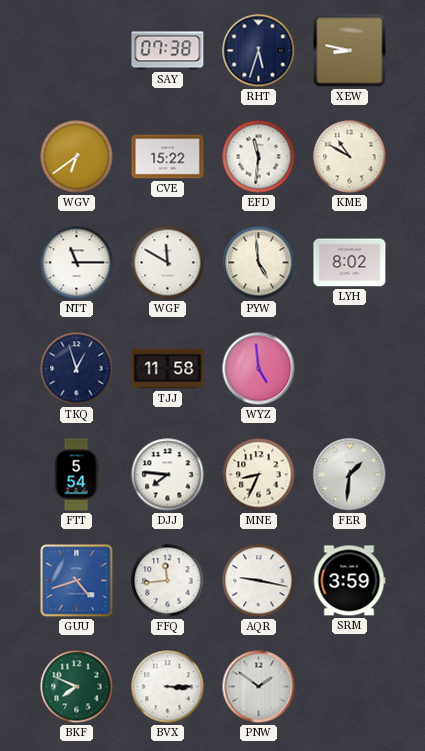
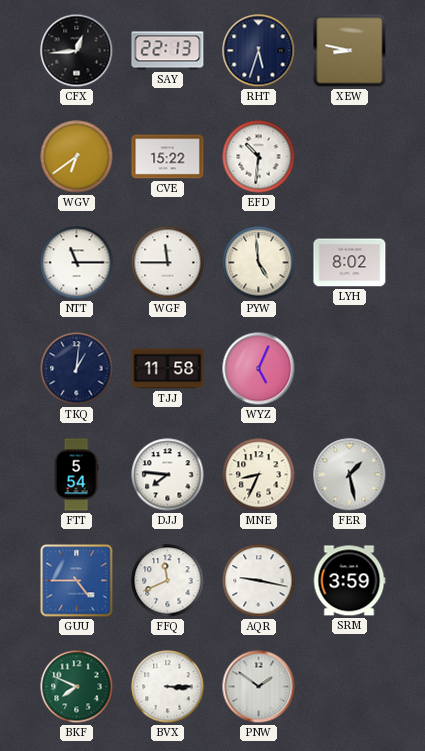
CFX: none -> 12:44
SAY: 07:38 -> 22:13
EFD: 11:31 -> 10:31
KME: 10:50 -> none
WGF: 11:50 -> 11:45
TKQ: 12:57 -> 1:01
WYZ: 4:59 -> 5:04
FER: 1:31 -> 1:28
GUU: 4:42 -> 4:45
FFQ: 11:44 -> 11:41
